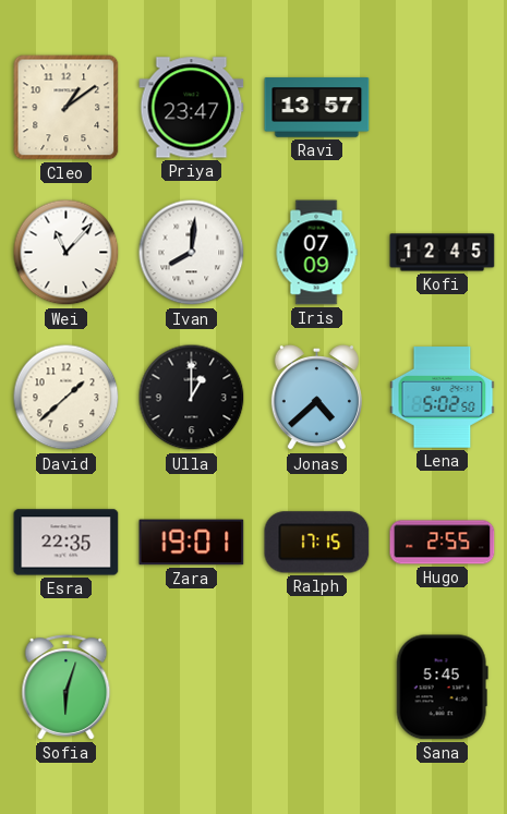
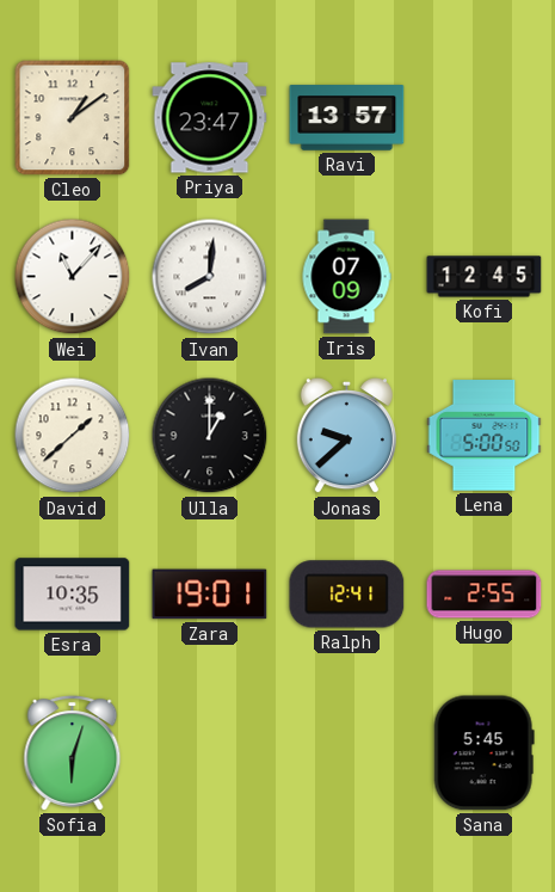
Jonas: 4:38 -> 9:38
Lena: 5:02 -> 5:00
Esra: 22:35 -> 10:35
Ralph: 17:15 -> 12:41
